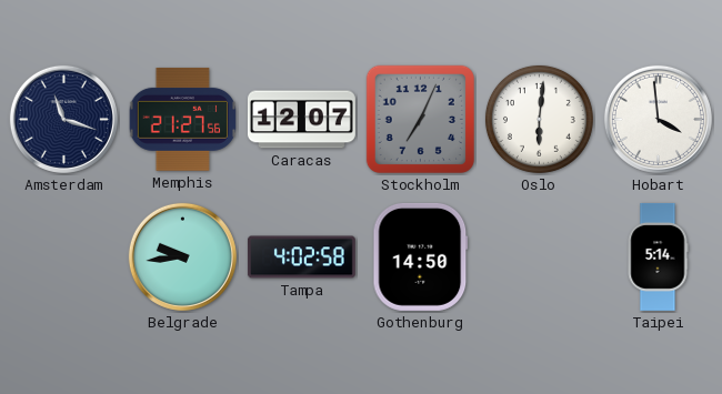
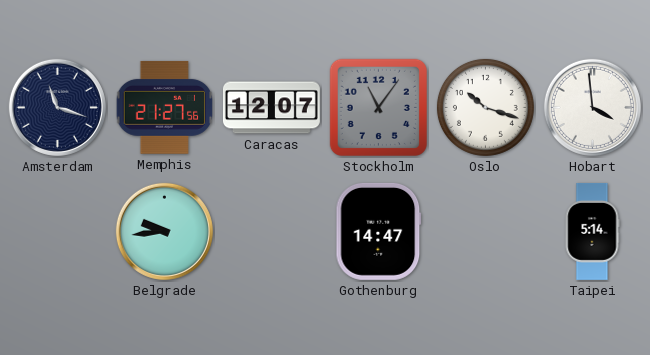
Stockholm: 7:04 -> 11:06
Oslo: 6:01 -> 10:18
Tampa: 4:02 -> none
Gothenburg: 14:50 -> 14:47
